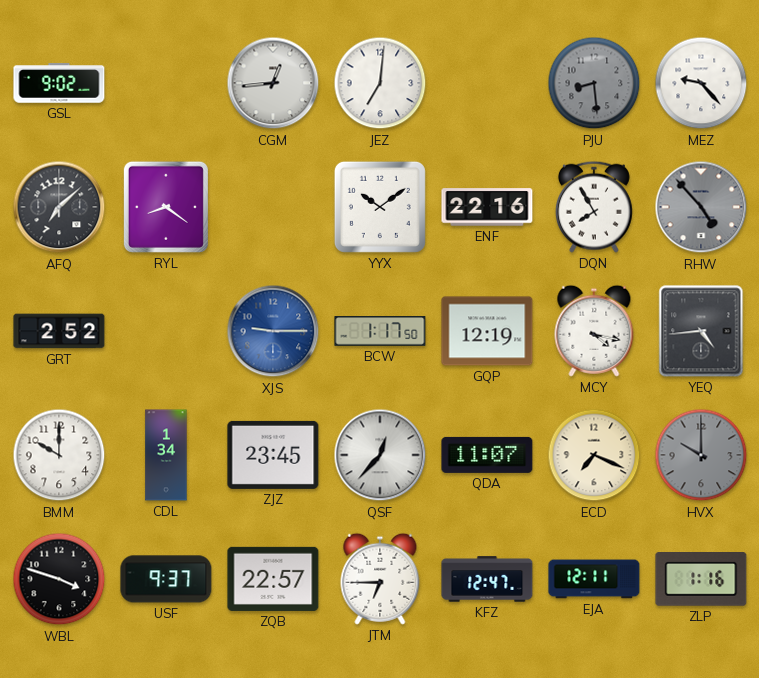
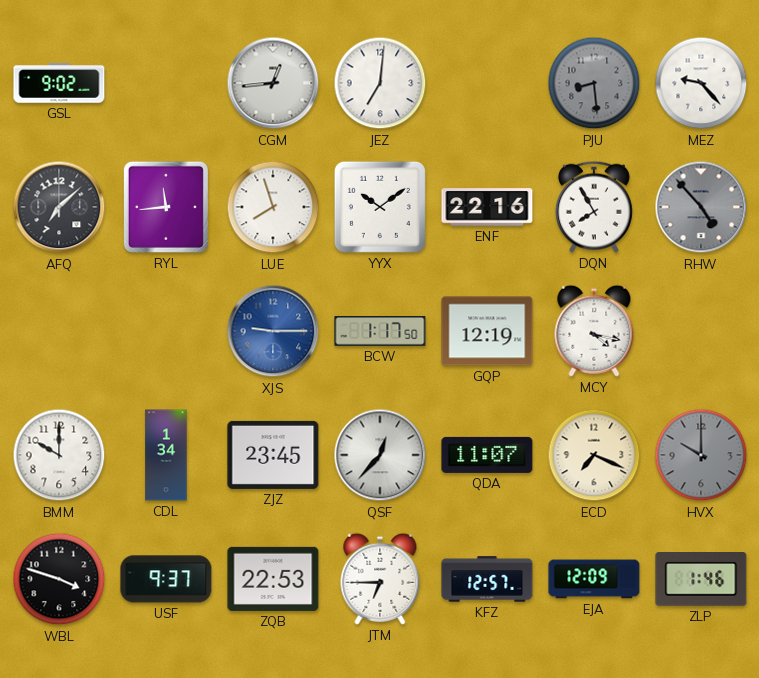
RYL: 8:21 -> 11:44
LUE: none -> 7:57
GRT: 2:52 -> none
YEQ: 4:44 -> none
ZQB: 22:57 -> 22:53
KFZ: 12:47 -> 12:57
EJA: 12:11 -> 12:09
ZLP: 1:16 -> 1:46
